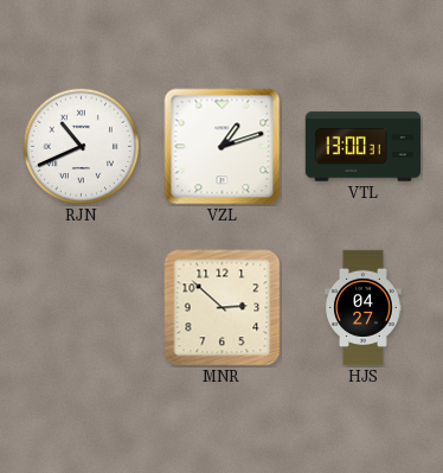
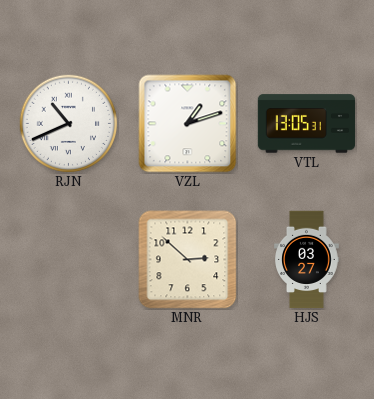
VTL: 13:00 -> 13:05
HJS: 04:27 -> 03:27
